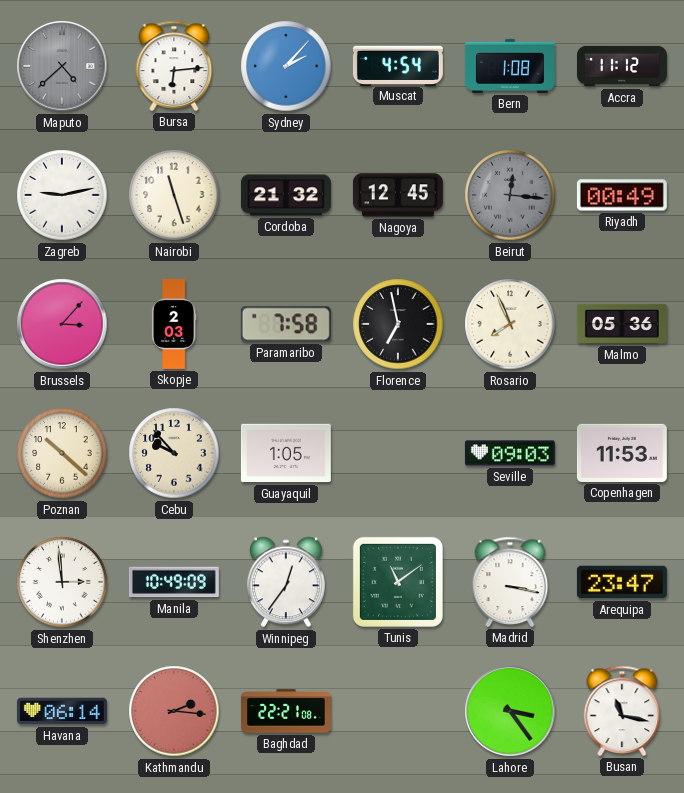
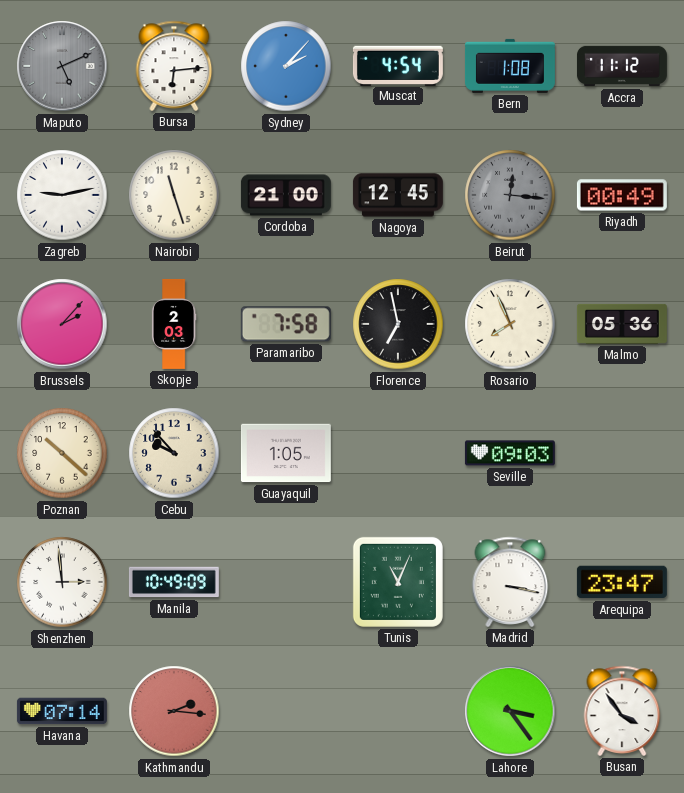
Maputo: 4:38 -> 5:11
Cordoba: 21:32 -> 21:00
Brussels: 3:07 -> 2:07
Copenhagen: 11:53 -> none
Winnipeg: 12:36 -> none
Tunis: 11:09 -> 11:04
Havana: 06:14 -> 07:14
Baghdad: 22:21 -> none
Busan: 11:17 -> 3:54
